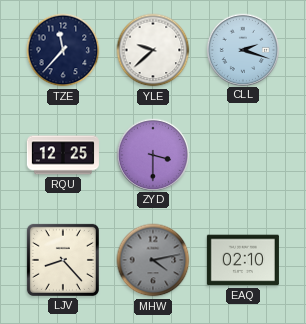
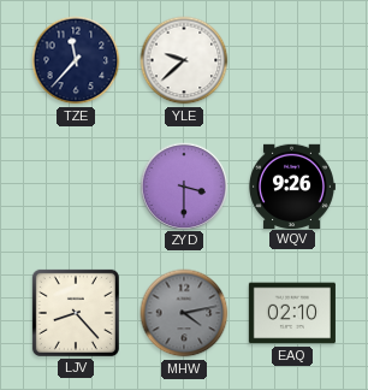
CLL: 2:18 -> none
RQU: 12:25 -> none
WQV: none -> 9:26
